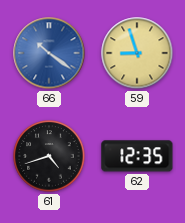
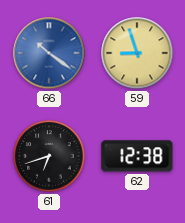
61: 4:42 -> 6:42
62: 12:35 -> 12:38
